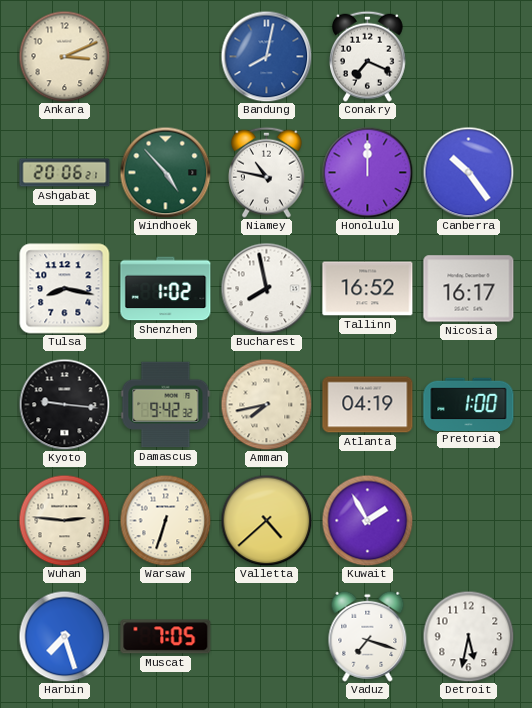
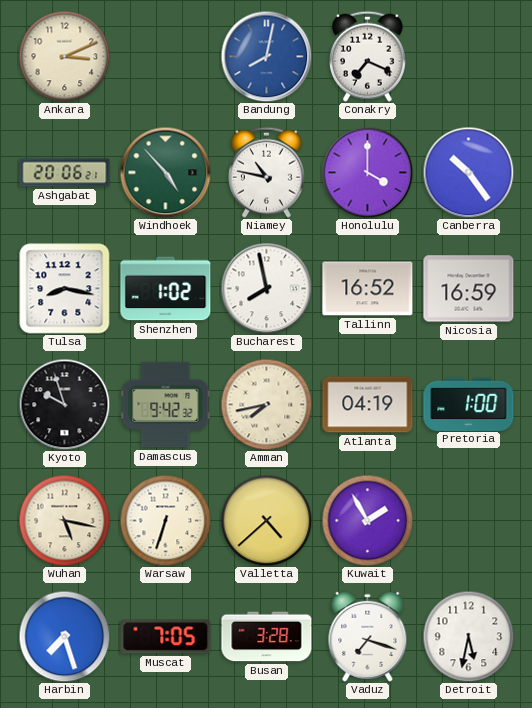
Honolulu: 12:00 -> 4:00
Nicosia: 16:17 -> 16:59
Kyoto: 9:16 -> 9:57
Wuhan: 2:46 -> 5:17
Busan: none -> 3:28
